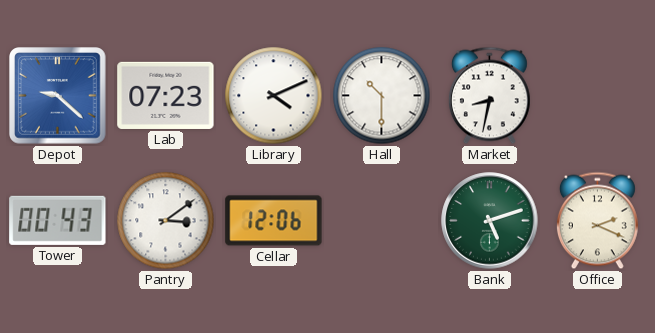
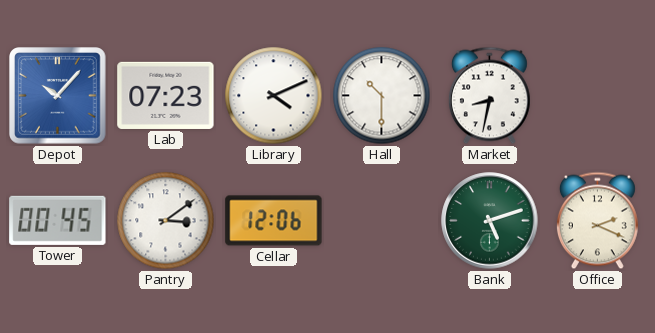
Depot: 9:22 -> 10:07
Tower: 00:43 -> 00:45
